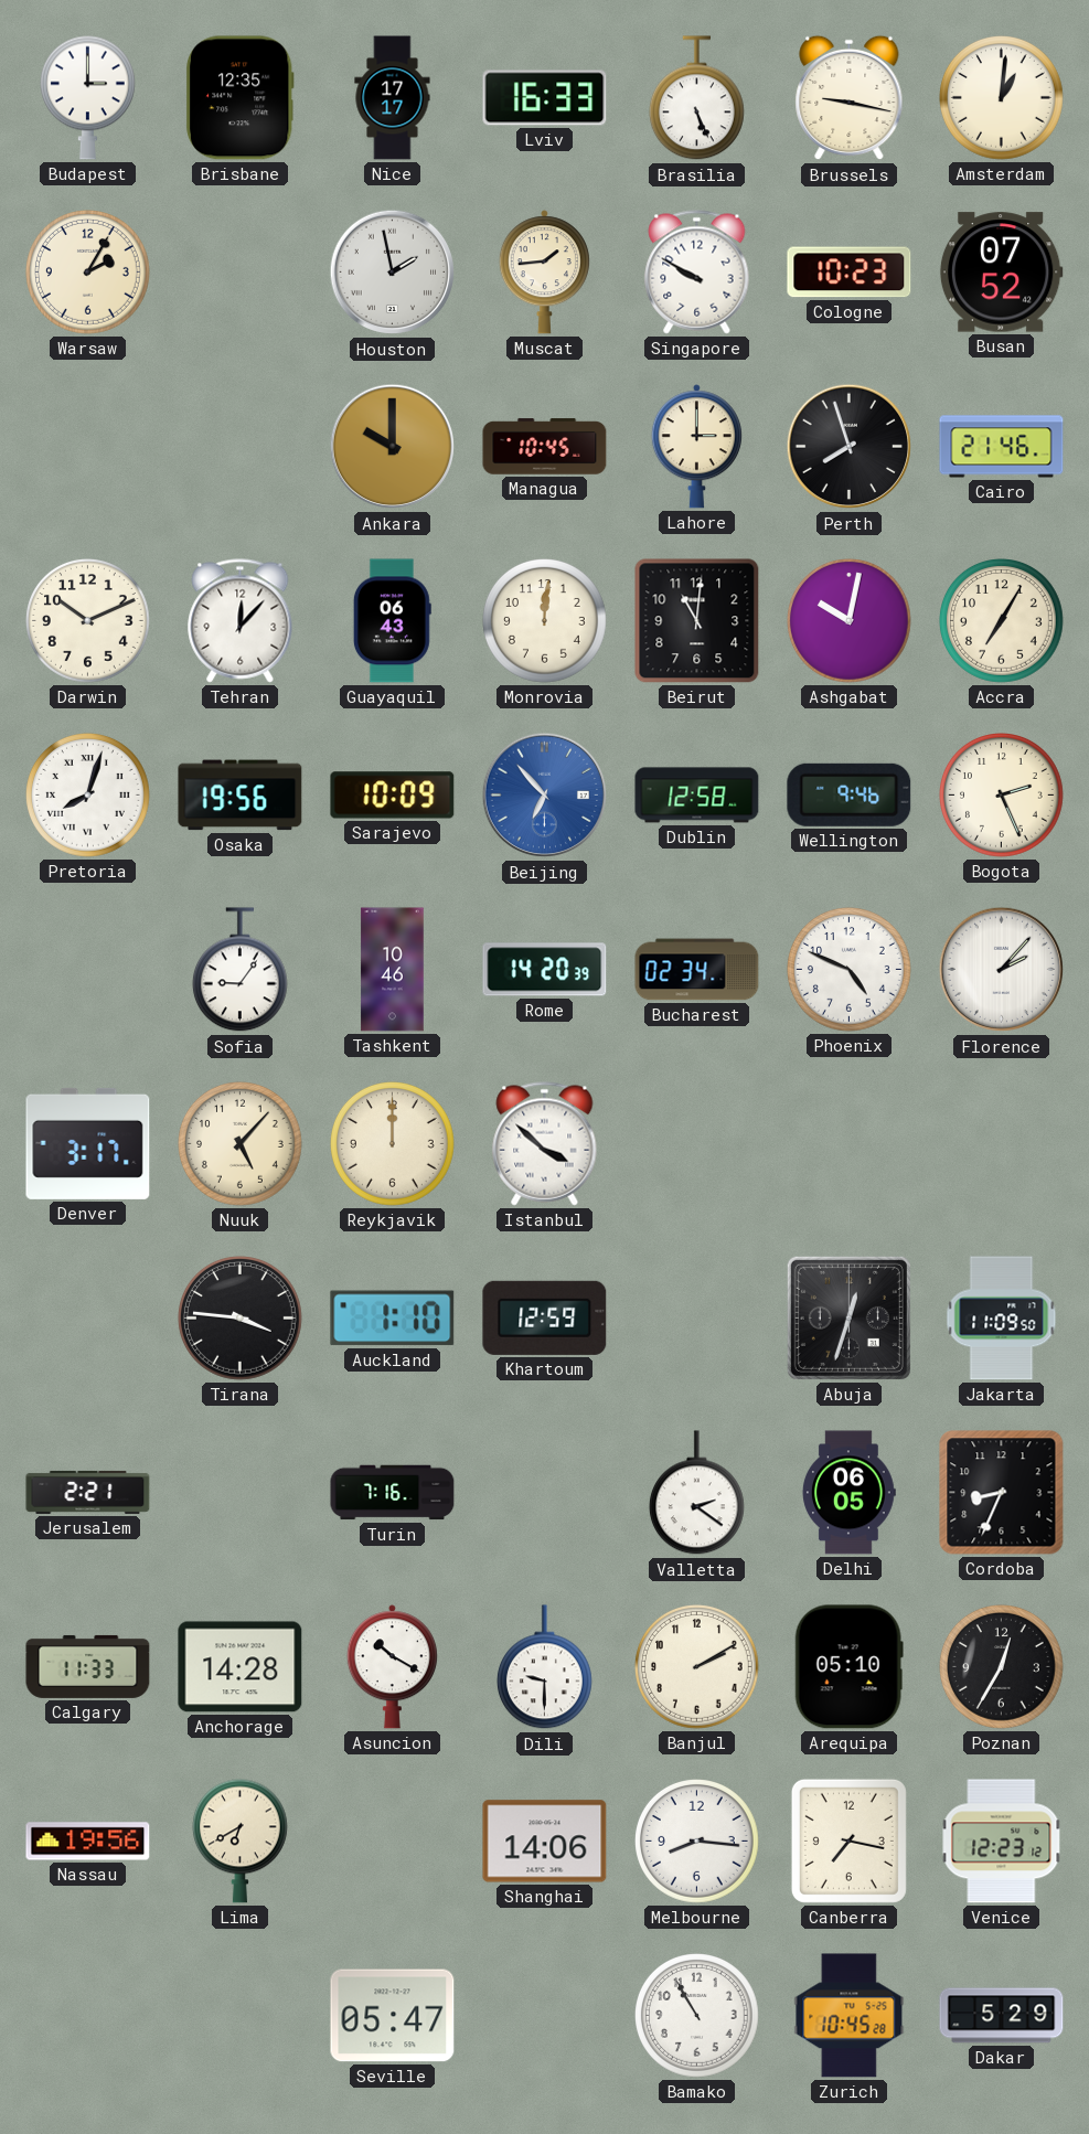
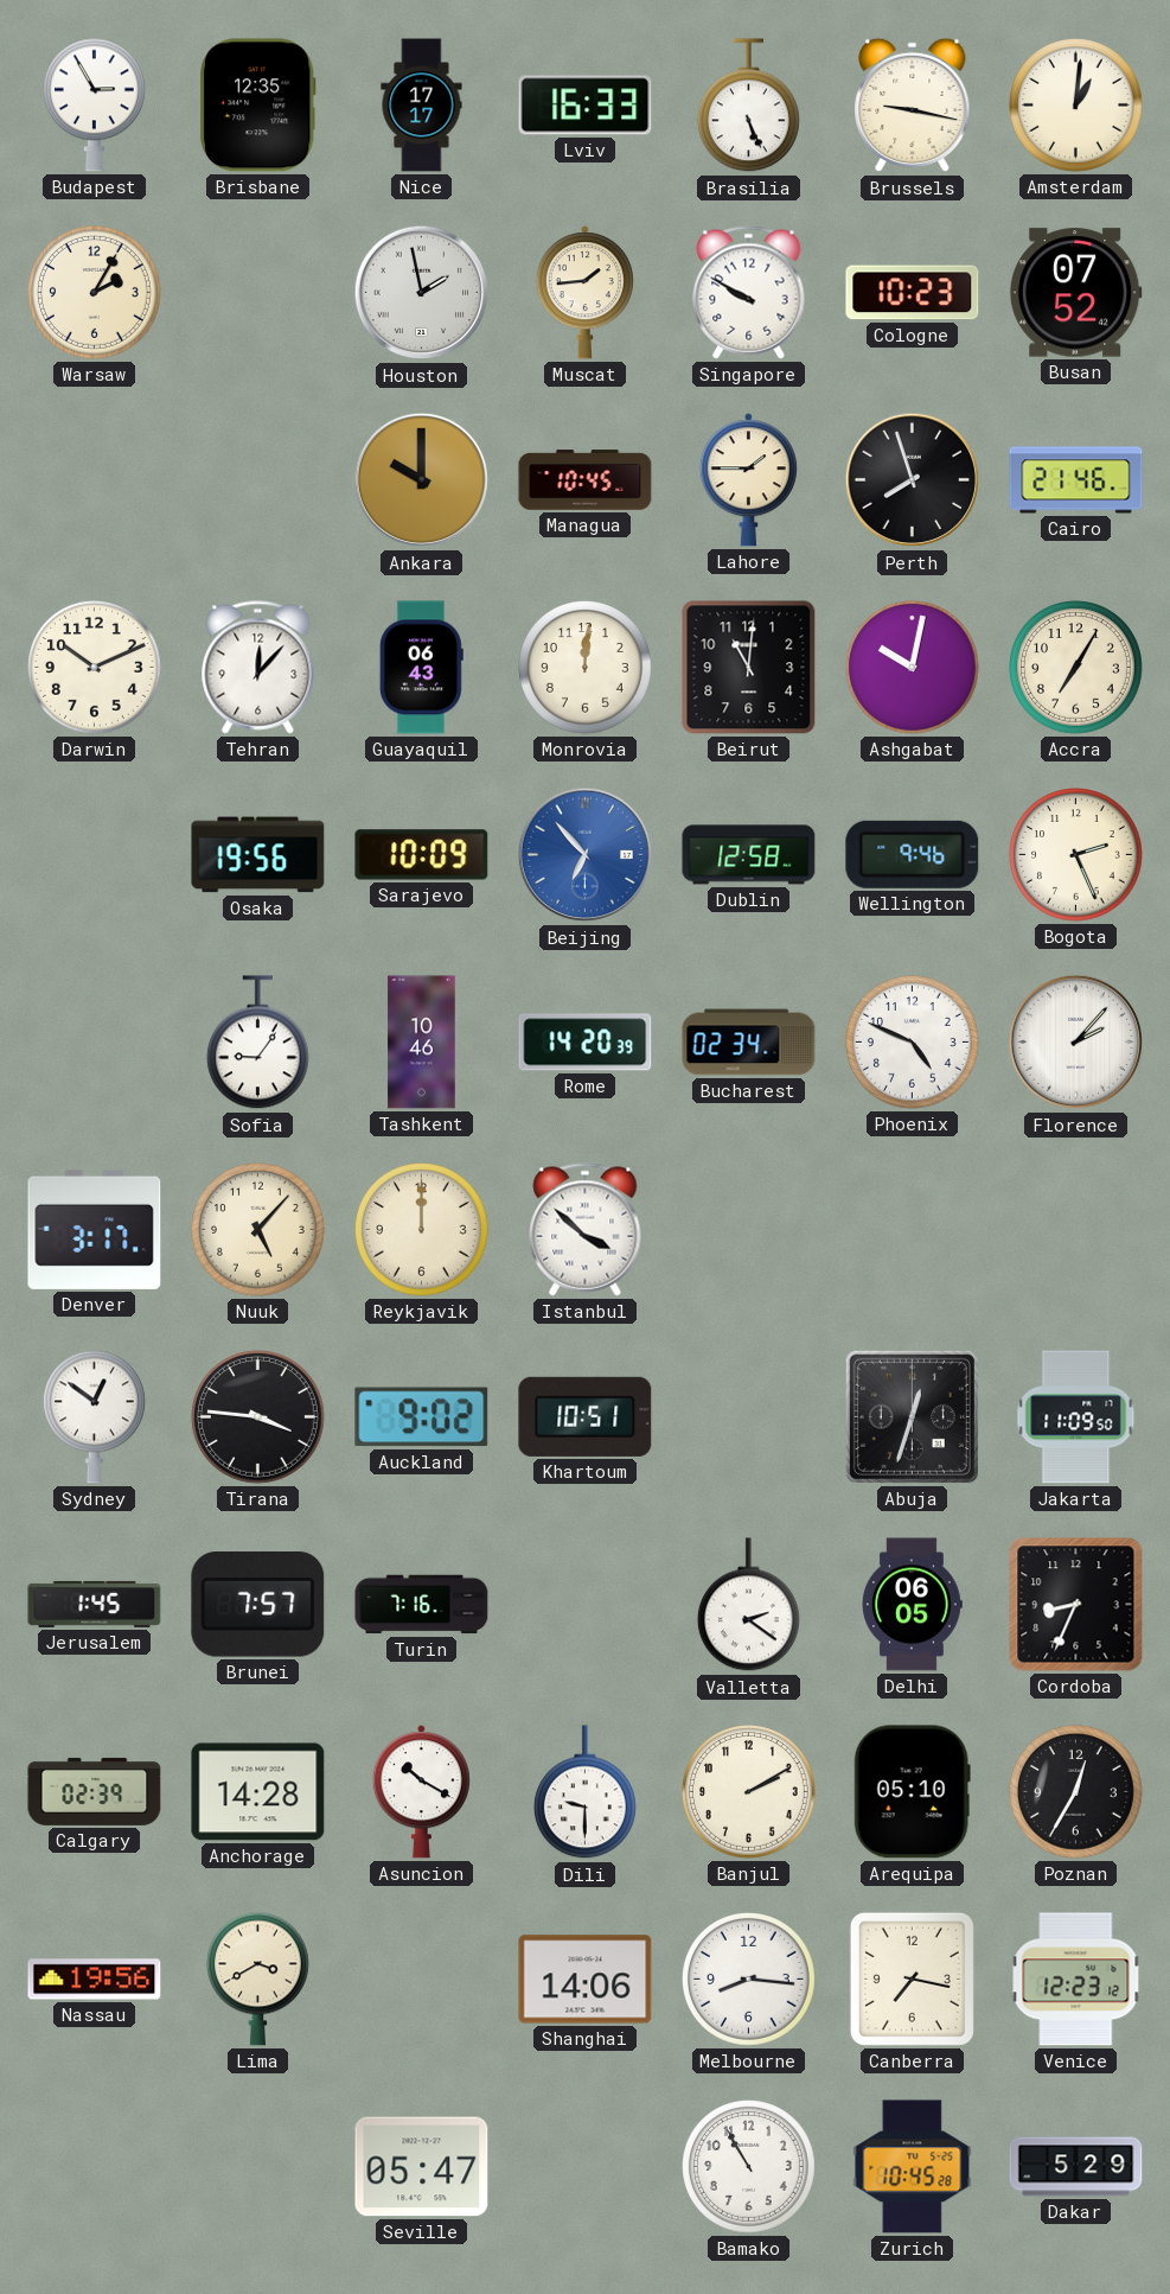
Budapest: 3:00 -> 2:55
Lahore: 3:00 -> 1:45
Pretoria: 8:03 -> none
Sydney: none -> 12:51
Auckland: 1:10 -> 9:02
Khartoum: 12:59 -> 10:51
Jerusalem: 2:21 -> 1:45
Brunei: none -> 7:57
Calgary: 11:33 -> 02:39
Lima: 6:40 -> 3:40
